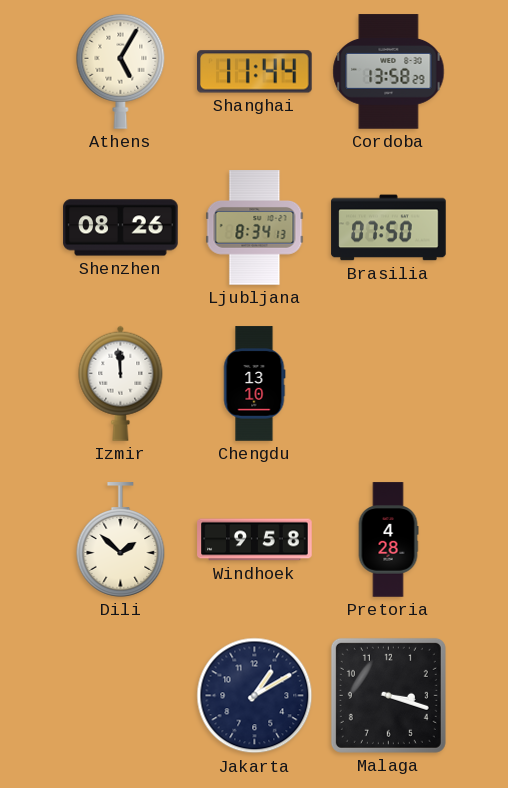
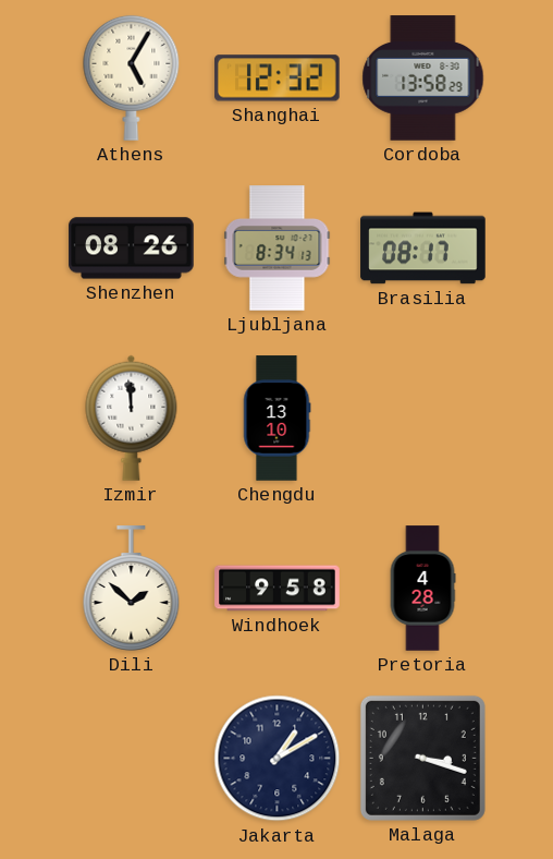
Shanghai: 11:44 -> 12:32
Brasilia: 07:50 -> 08:17
